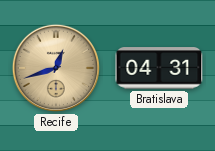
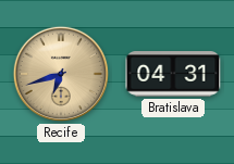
Recife: 12:42 -> 6:42
